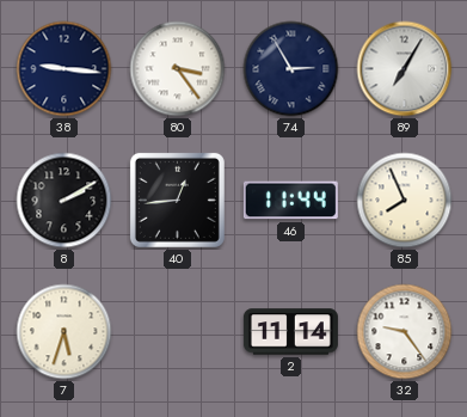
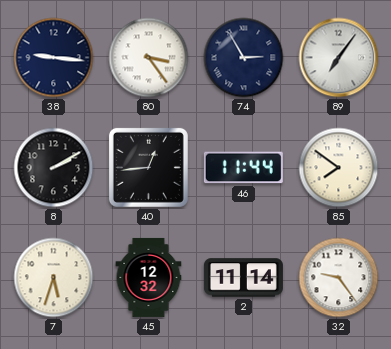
89: 7:05 -> 7:06
85: 7:56 -> 7:51
45: none -> 12:32
